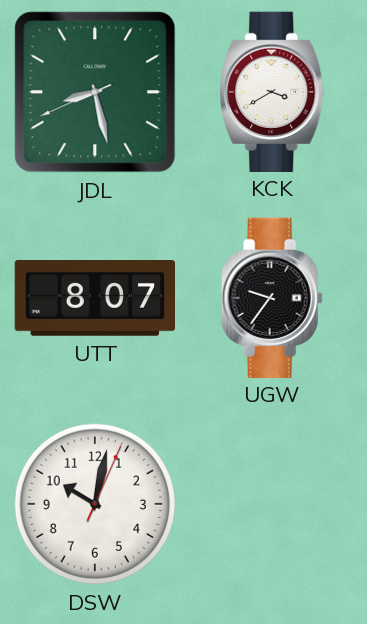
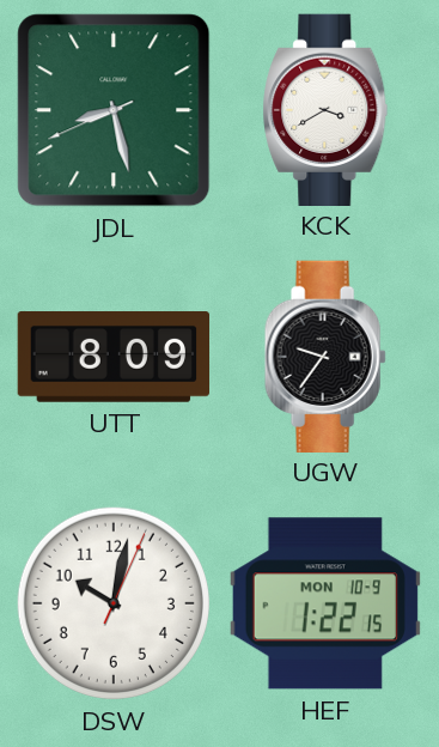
UTT: 8:07 -> 8:09
HEF: none -> 1:22
